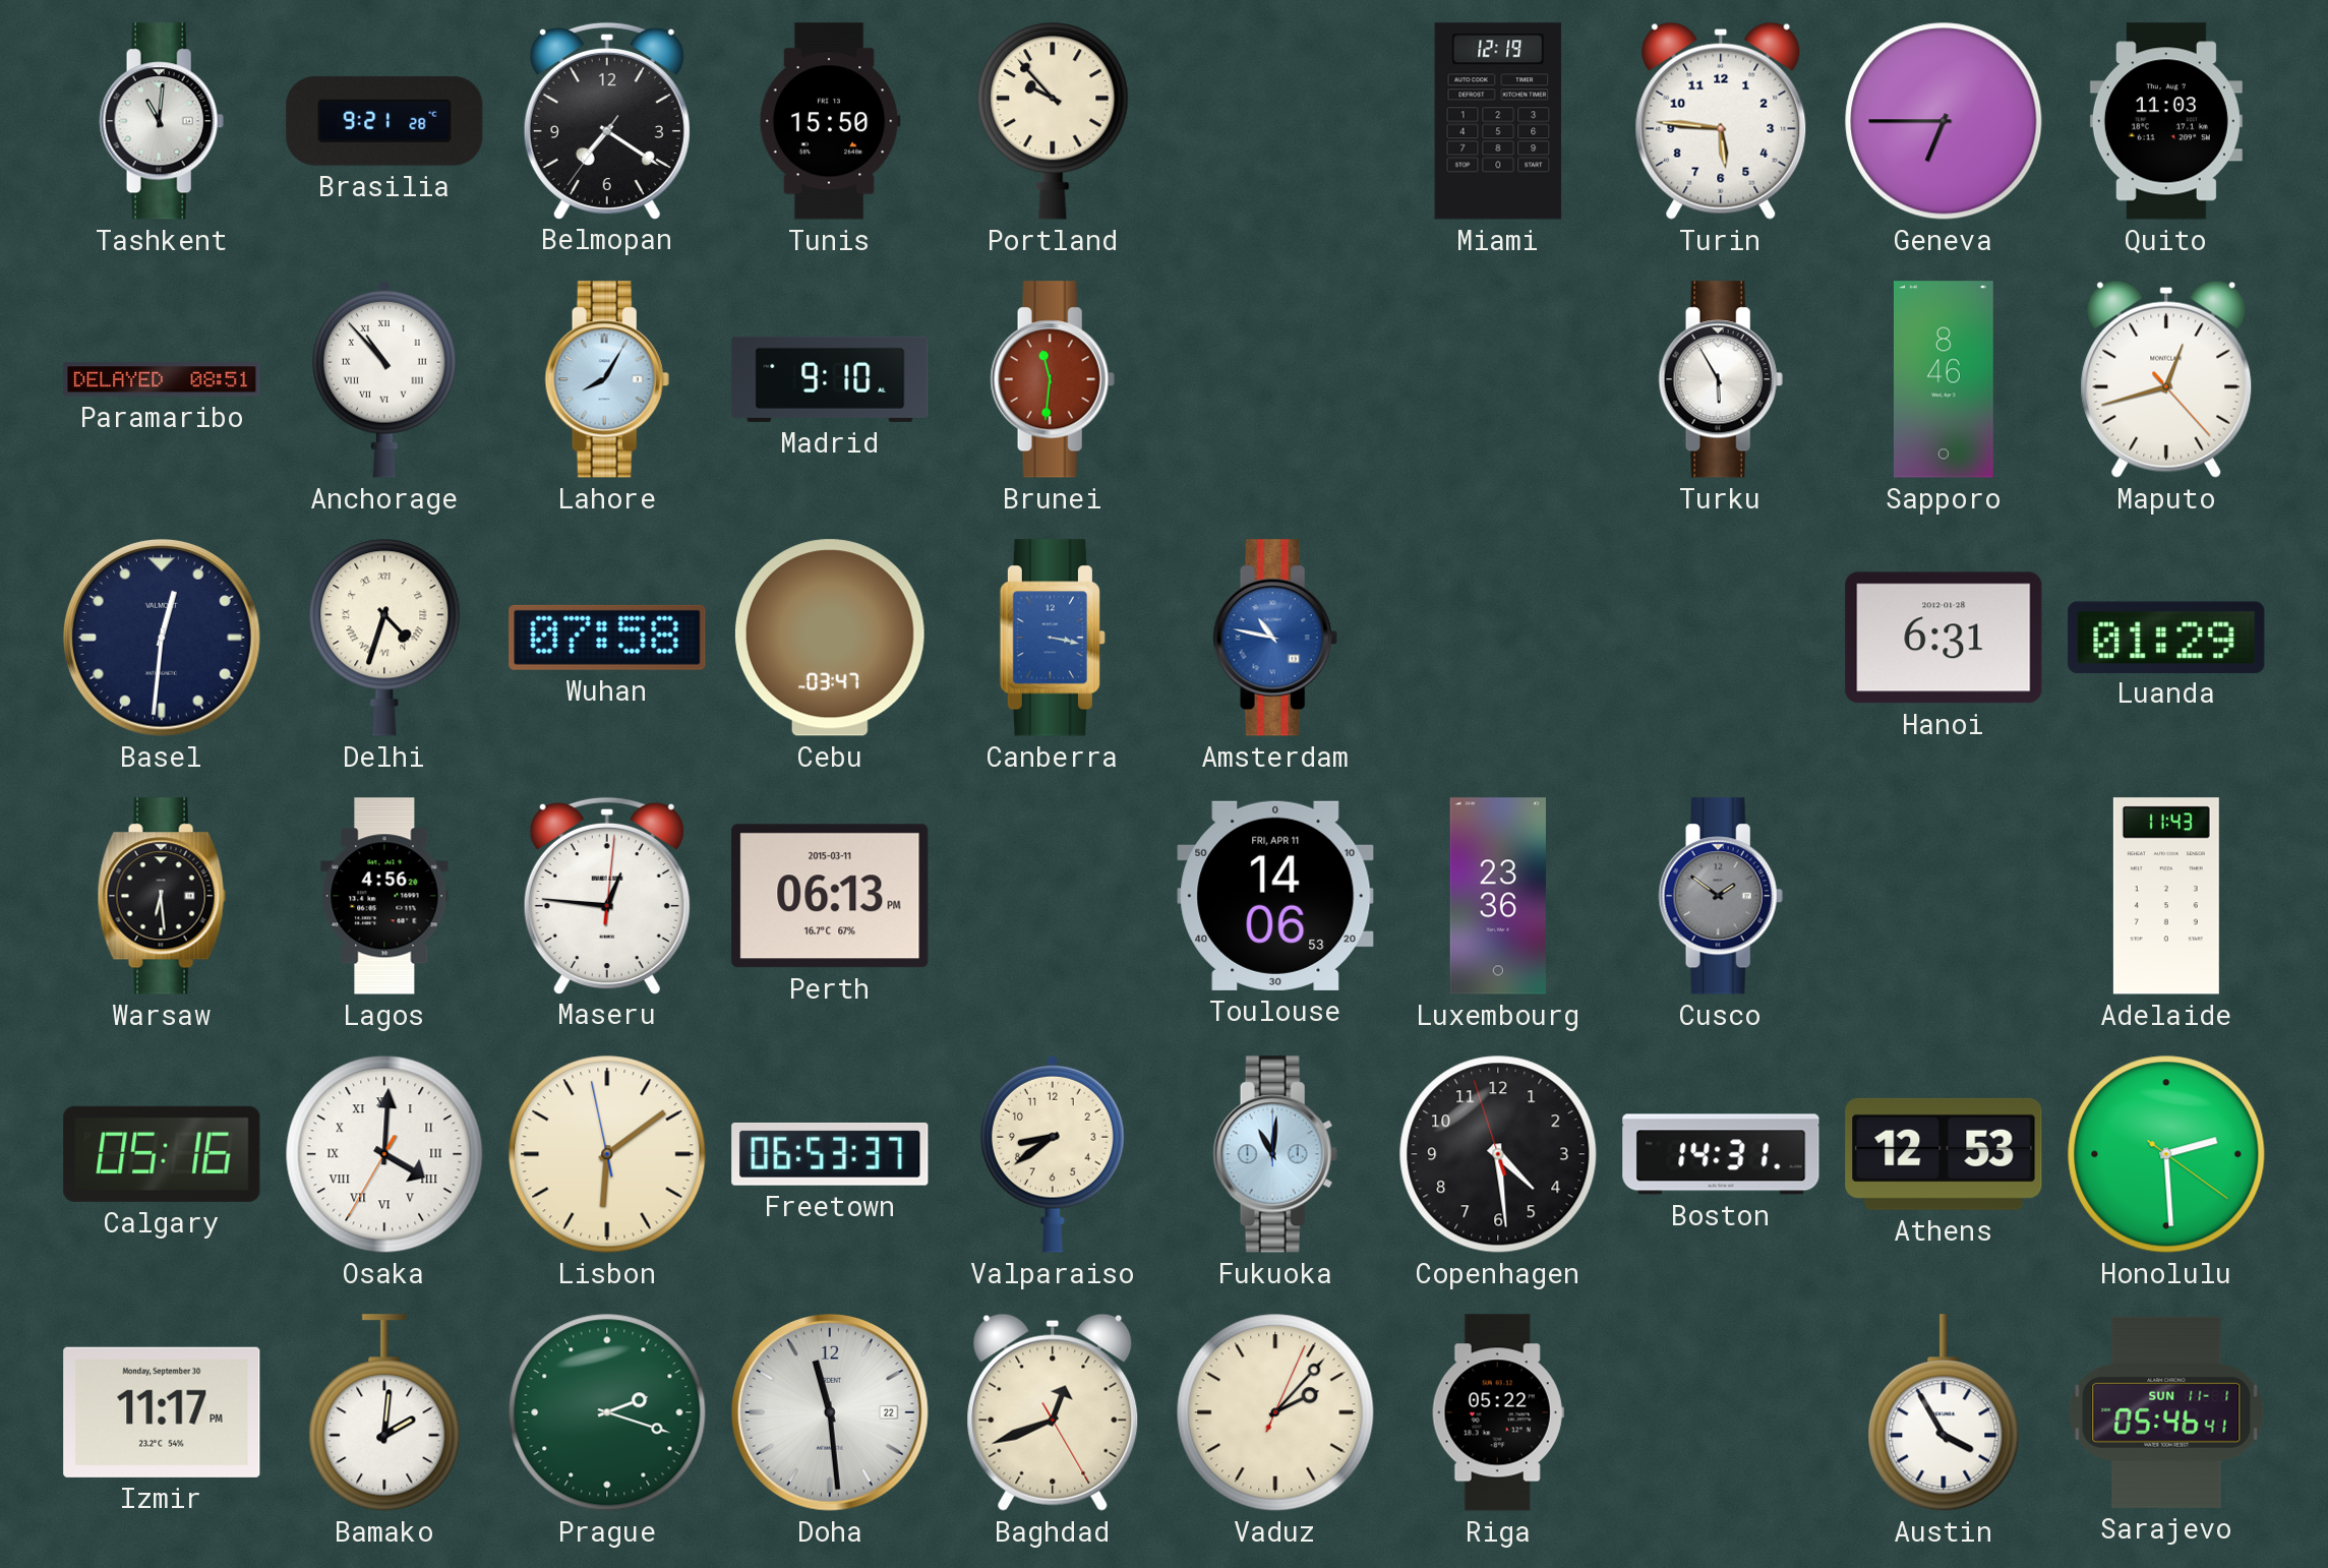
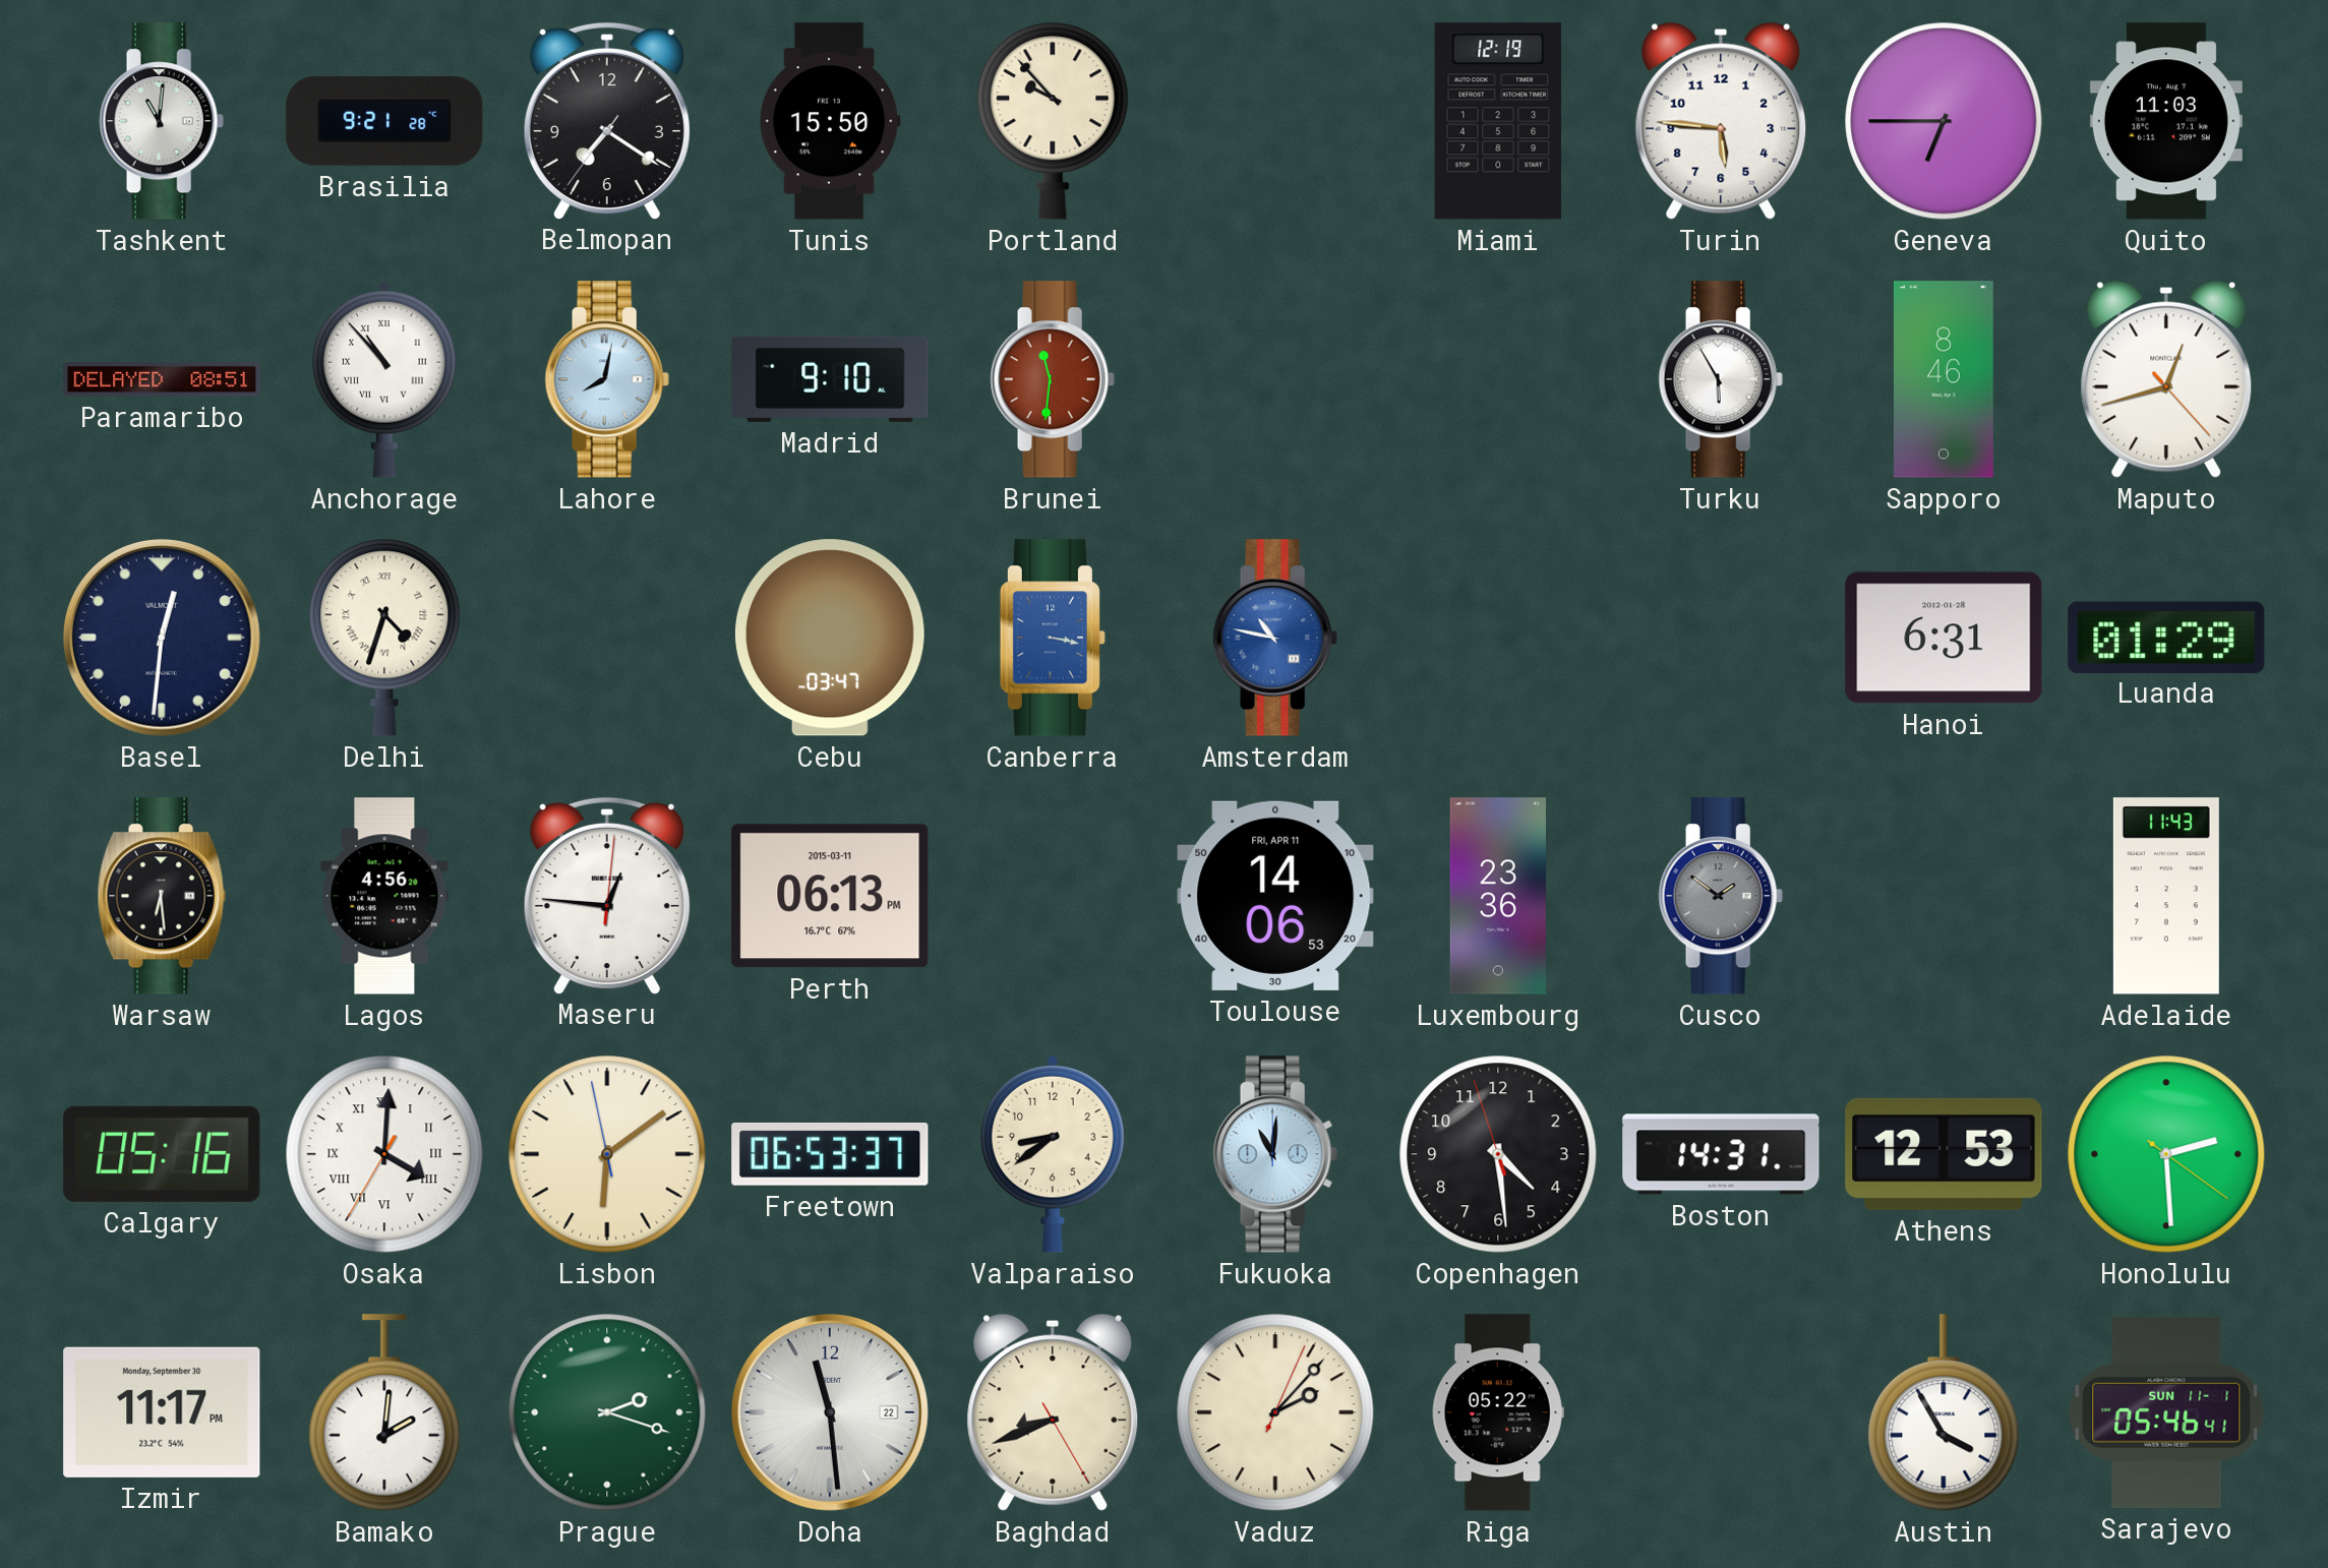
Lahore: 8:05 -> 8:02
Wuhan: 07:58 -> none
Baghdad: 12:41 -> 8:41
